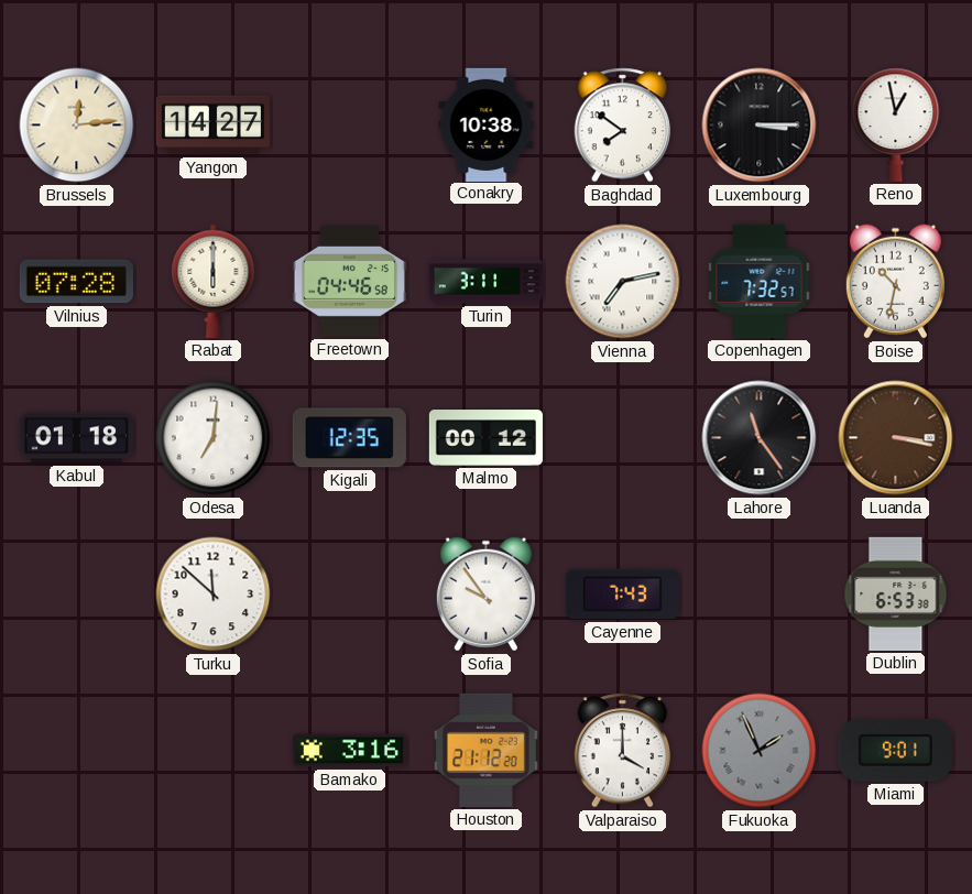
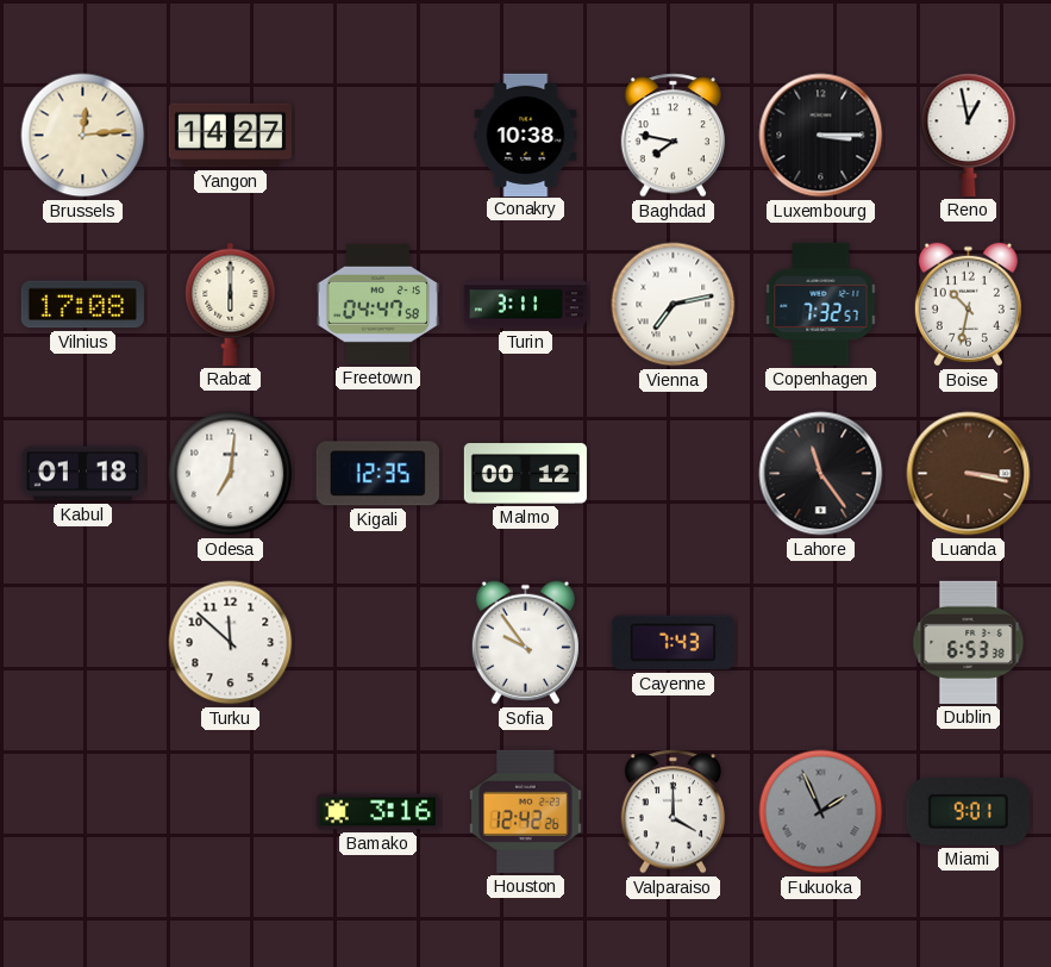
Baghdad: 7:51 -> 7:47
Vilnius: 07:28 -> 17:08
Freetown: 04:46 -> 04:47
Houston: 21:12 -> 12:42
